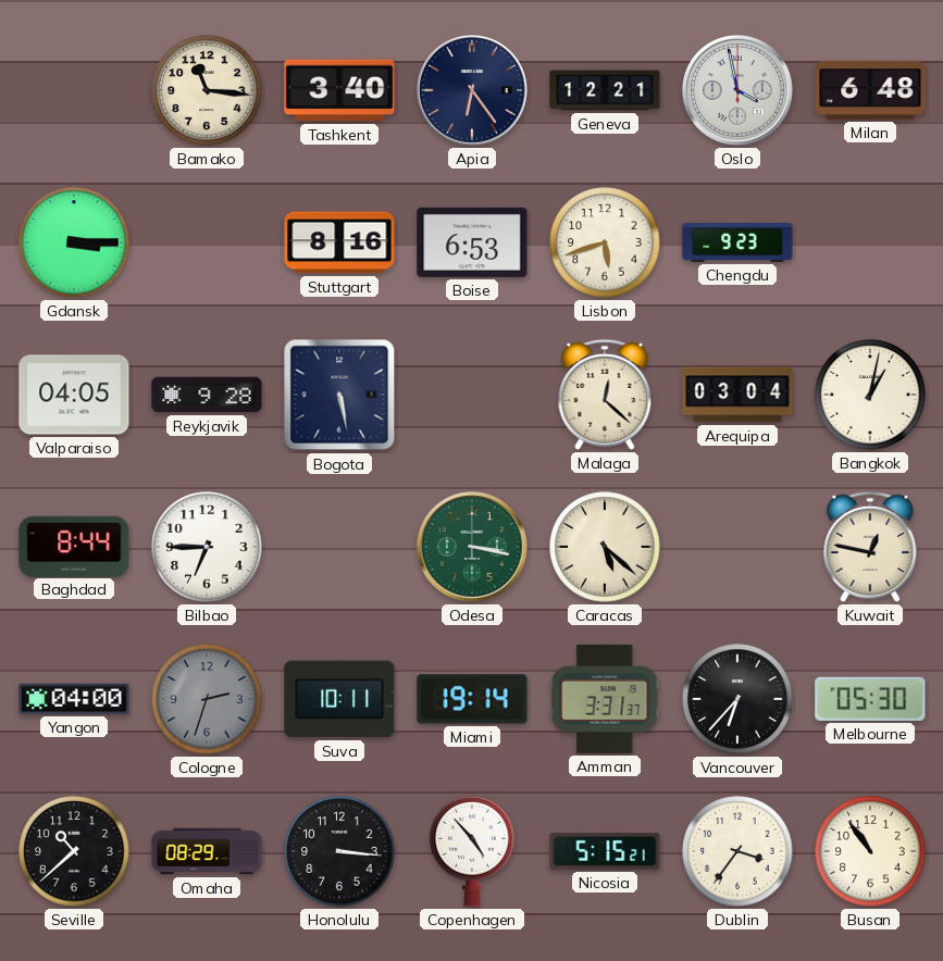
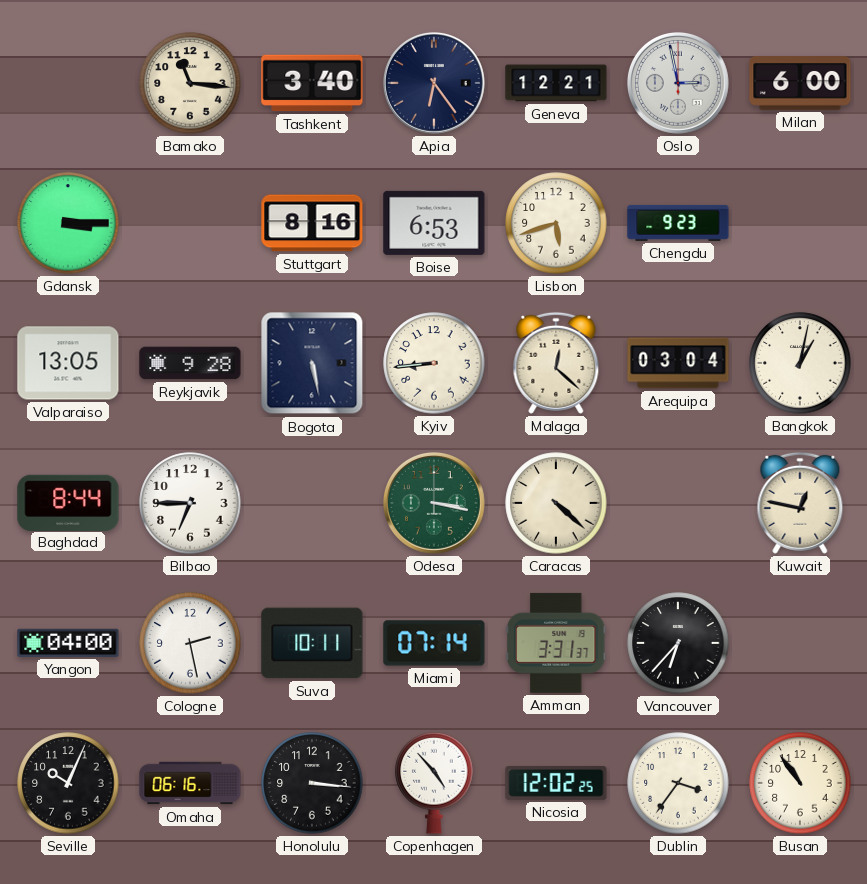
Oslo: 3:58 -> 2:58
Milan: 6:48 -> 6:00
Valparaiso: 04:05 -> 13:05
Kyiv: none -> 8:44
Caracas: 5:22 -> 4:22
Cologne: 2:33 -> 2:28
Cologne dial: grey -> white
Miami: 19:14 -> 07:14
Melbourne: 05:30 -> none
Seville: 10:38 -> 10:04
Omaha: 08:29 -> 06:16
Nicosia: 5:15 -> 12:02
